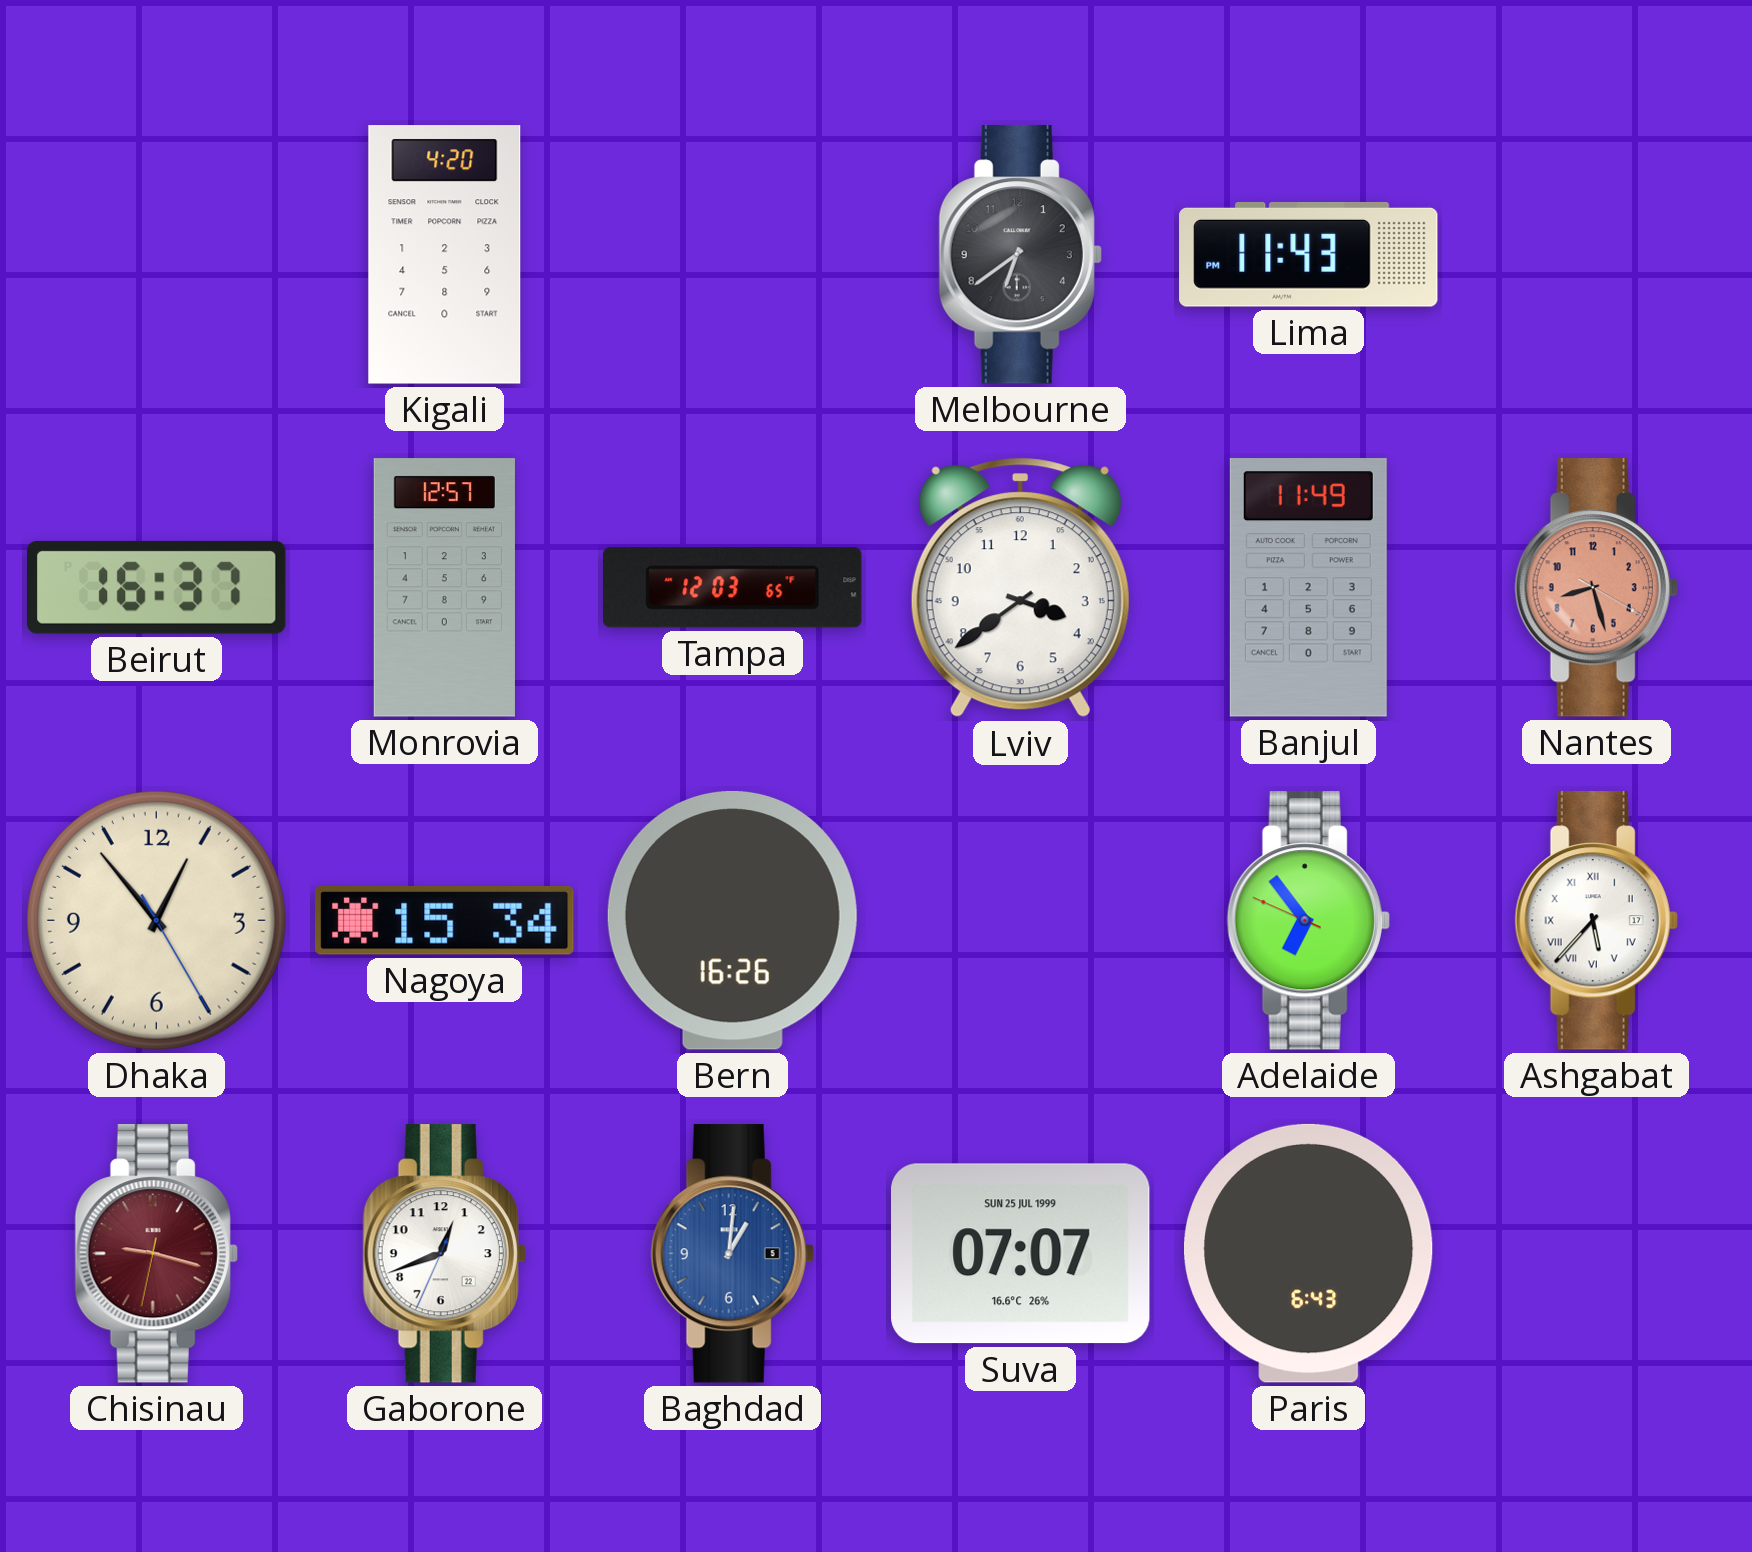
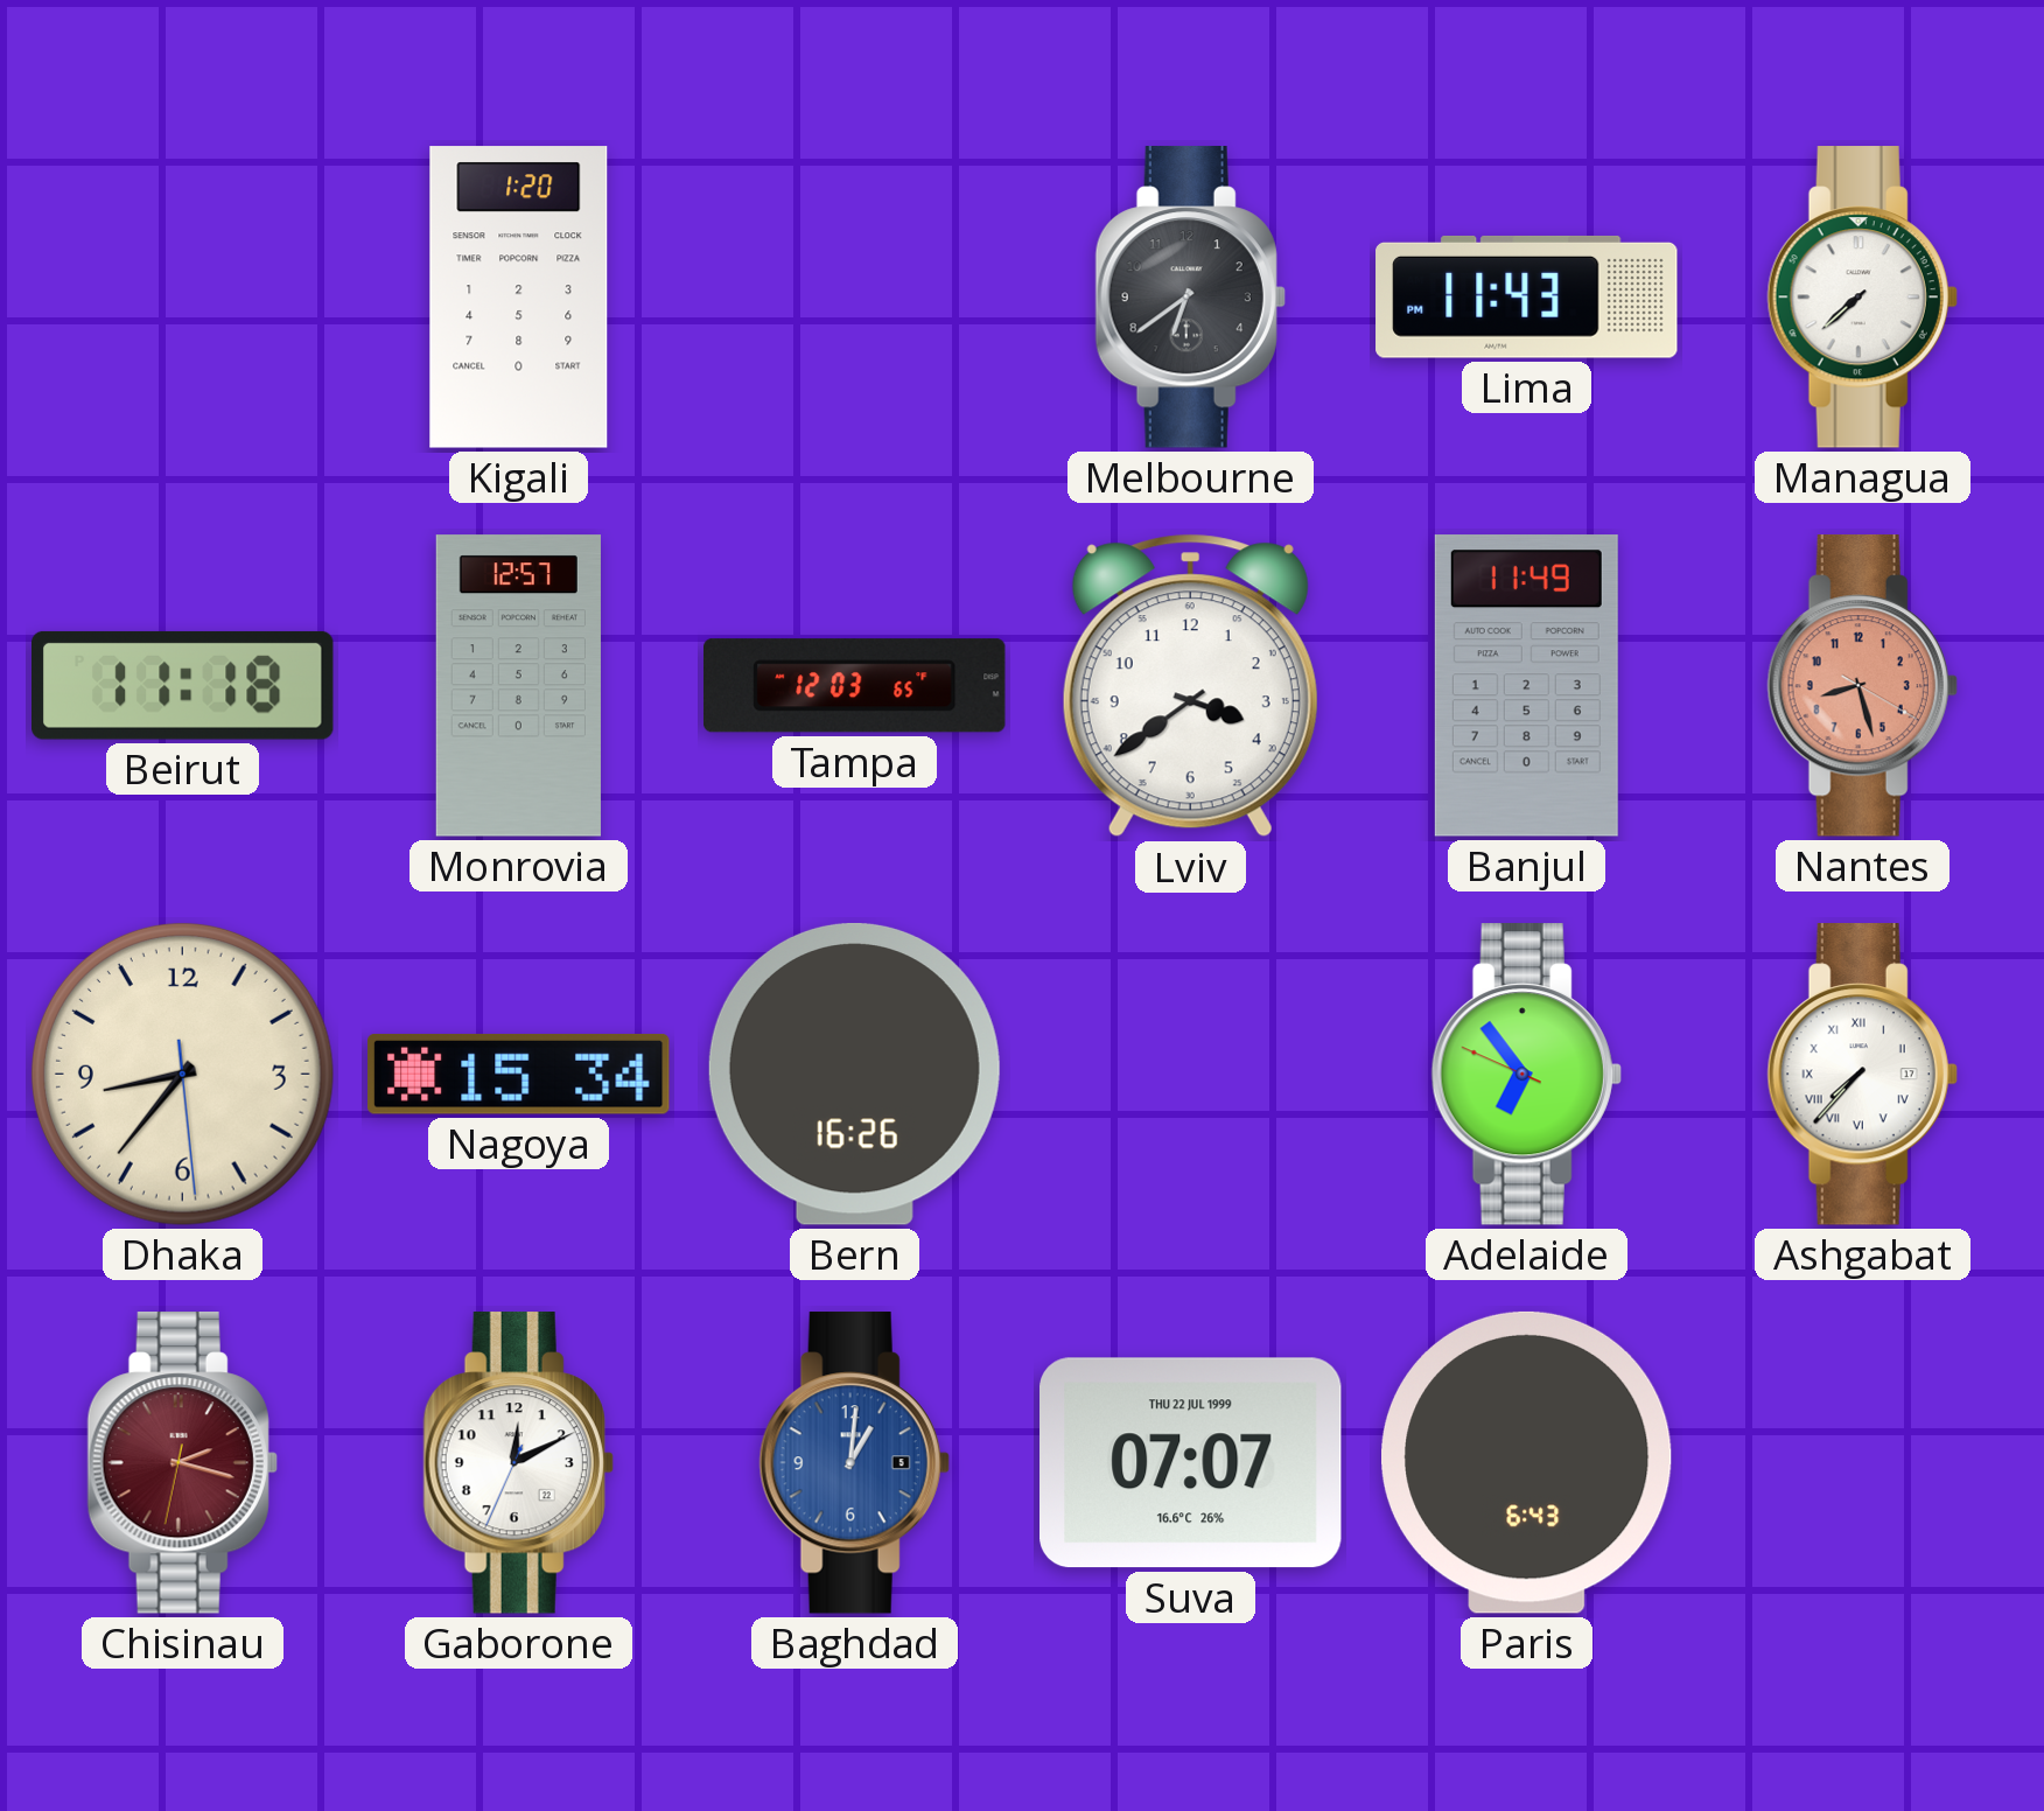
Kigali: 4:20 -> 1:20
Managua: none -> 7:38
Beirut: 16:37 -> 11:18
Dhaka: 12:53 -> 8:36
Ashgabat: 5:37 -> 7:37
Chisinau: 9:17 -> 2:17
Gaborone: 12:41 -> 12:10
Suva date: SUN 25 JUL 1999 -> THU 22 JUL 1999
